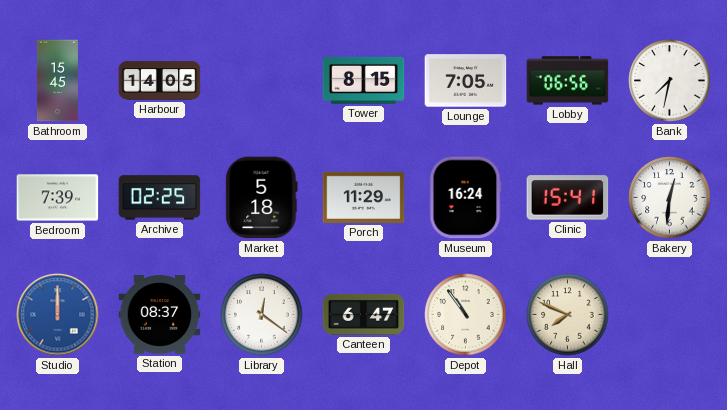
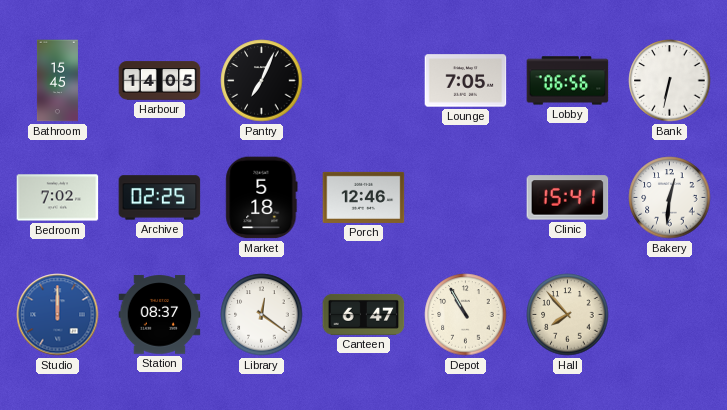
Pantry: none -> 7:04
Tower: 8:15 -> none
Bank: 7:32 -> 6:32
Bedroom: 7:39 -> 7:02
Porch: 11:29 -> 12:46
Museum: 16:24 -> none
Depot: 10:54 -> 10:55
Hall: 7:49 -> 7:53
